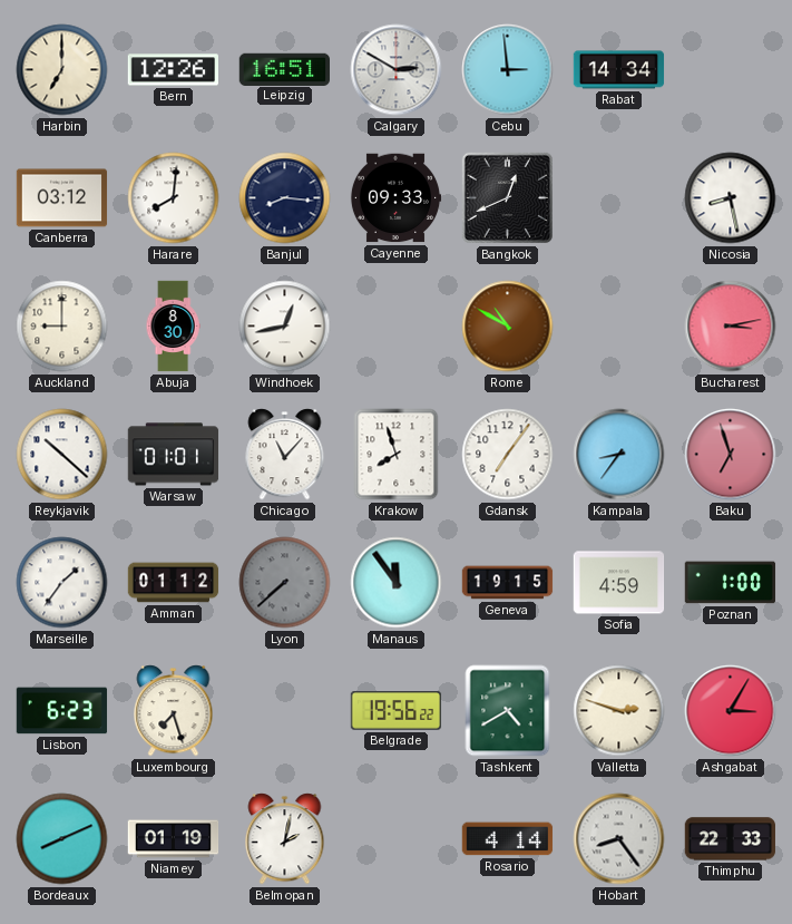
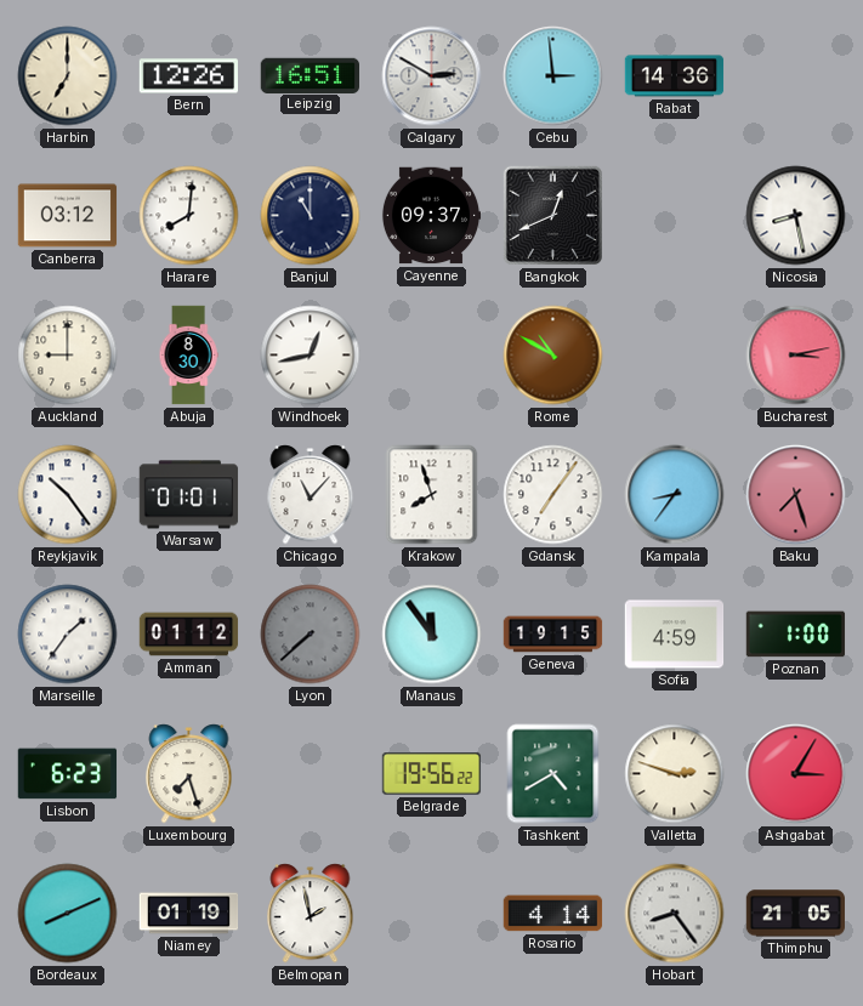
Rabat: 14:34 -> 14:36
Banjul: 8:16 -> 11:00
Cayenne: 09:33 -> 09:37
Reykjavik: 10:22 -> 10:24
Baku: 6:57 -> 7:27
Belmopan: 2:02 -> 1:58
Thimphu: 22:33 -> 21:05
